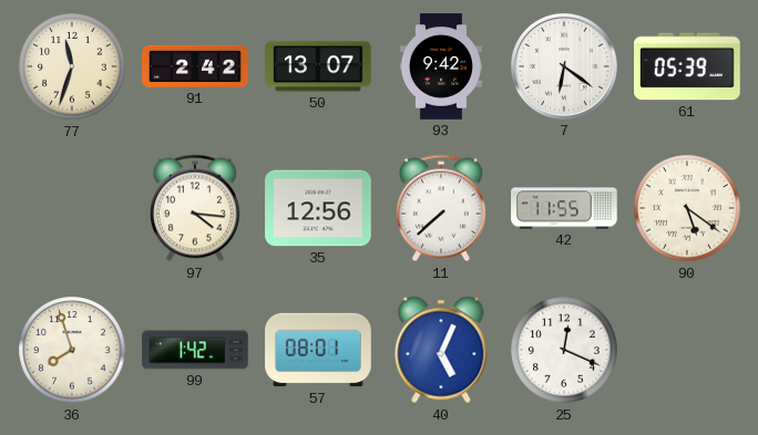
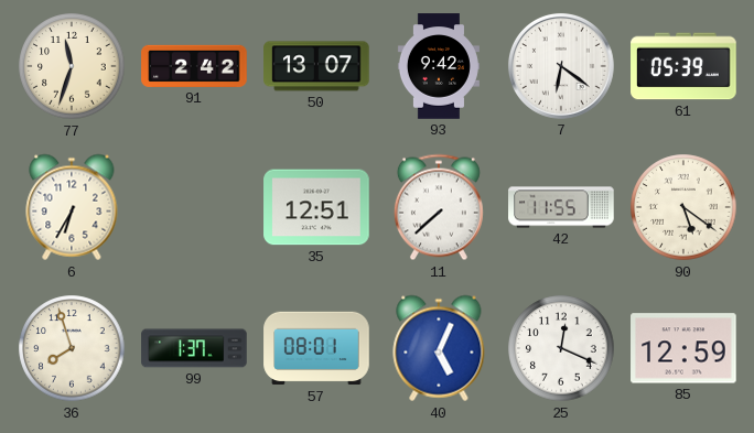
6: none -> 6:35
97: 4:16 -> none
35: 12:56 -> 12:51
99: 1:42 -> 1:37
85: none -> 12:59
